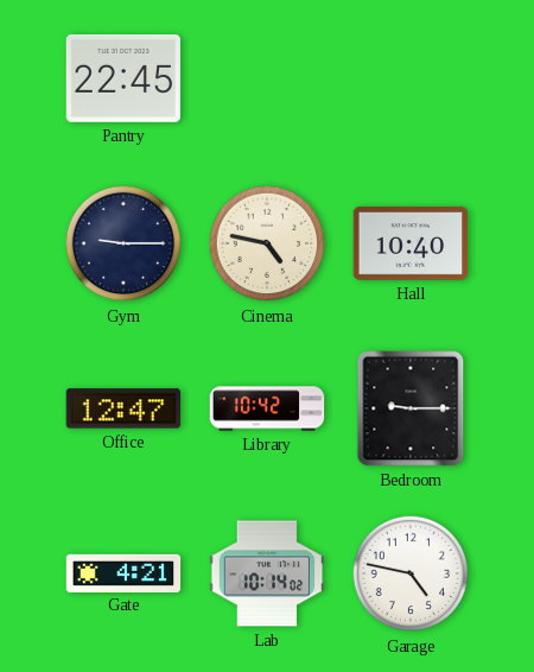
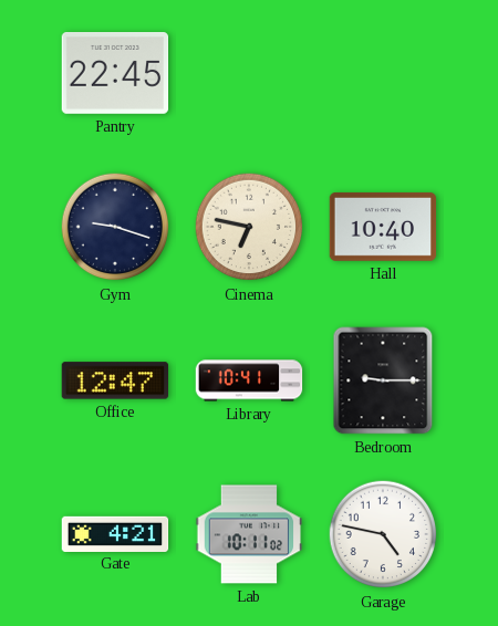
Gym: 9:15 -> 9:18
Cinema: 4:47 -> 6:47
Library: 10:42 -> 10:41
Lab: 10:14 -> 10:11
